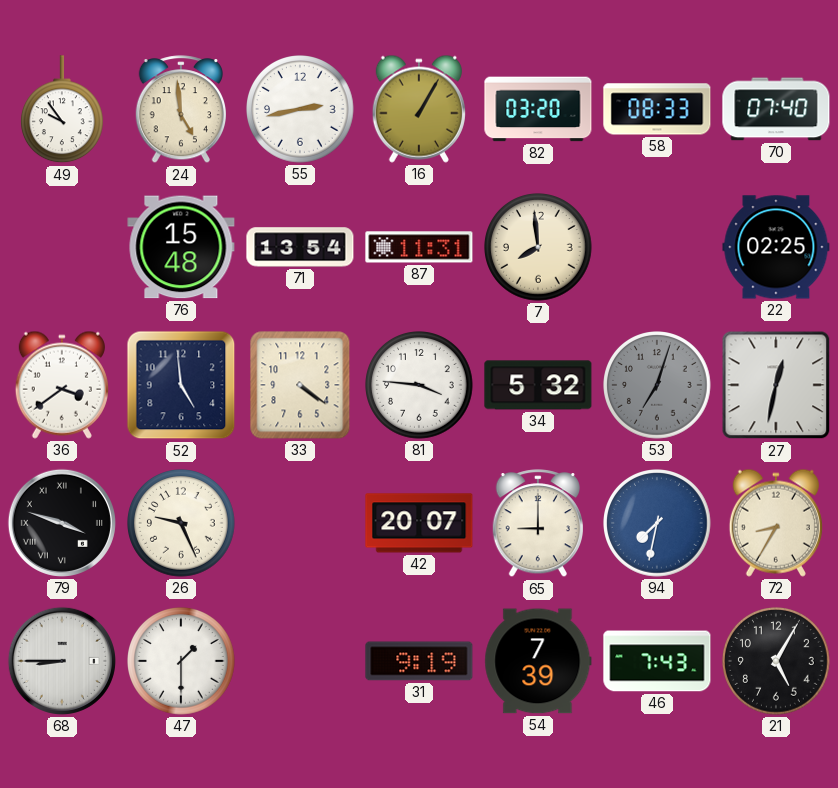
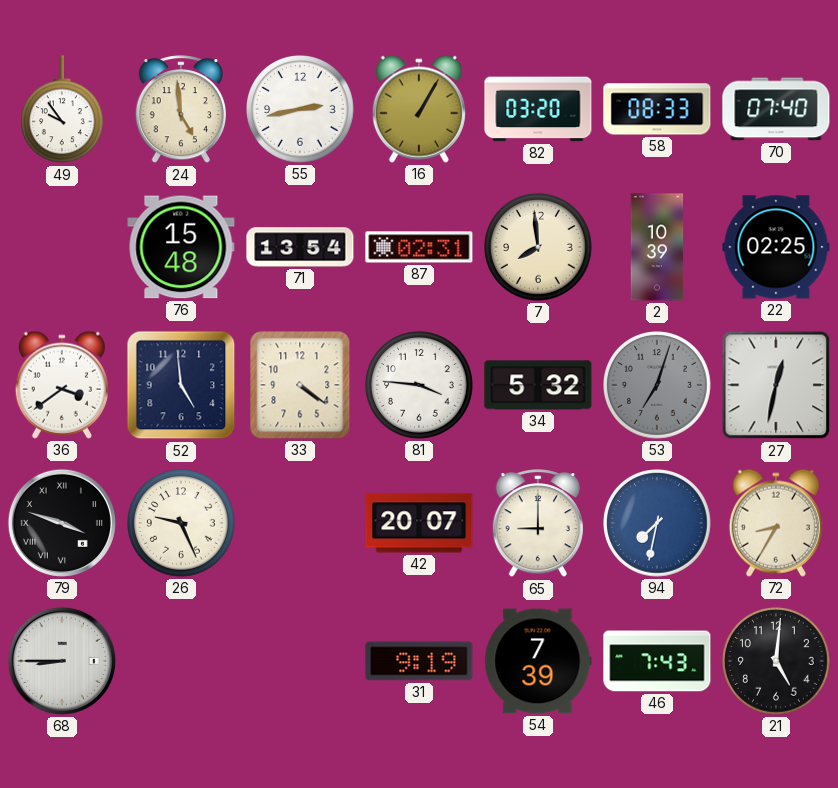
87: 11:31 -> 02:31
2: none -> 10:39
47: 1:30 -> none
21: 5:05 -> 5:01
